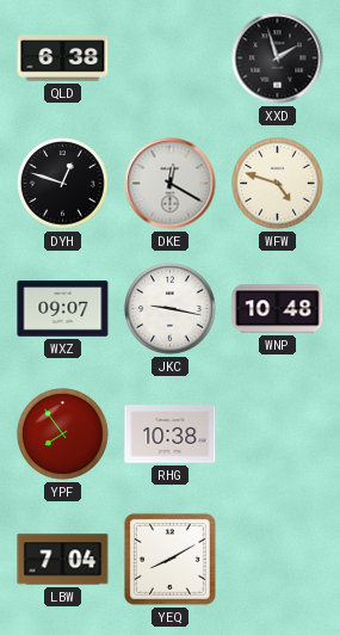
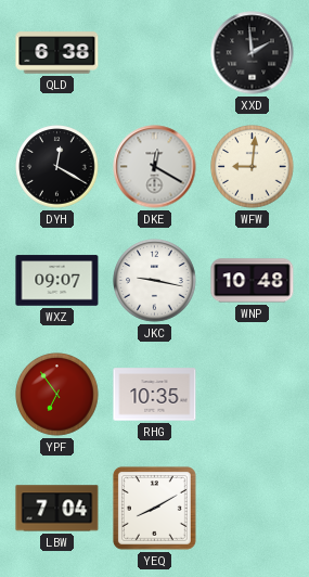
XXD: 1:57 -> 1:59
DYH: 12:48 -> 12:20
WFW: 4:48 -> 9:01
YPF: 7:54 -> 6:54
RHG: 10:38 -> 10:35
